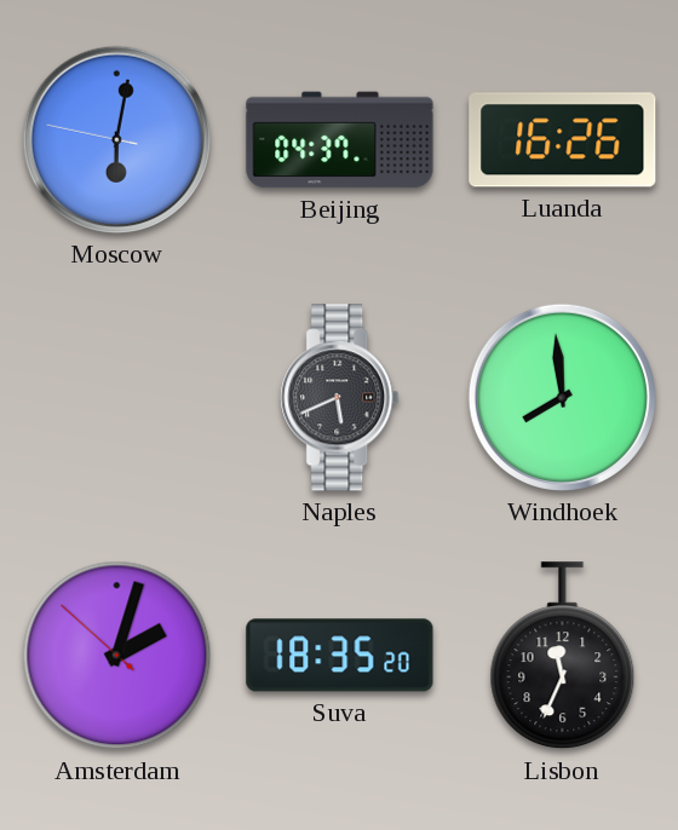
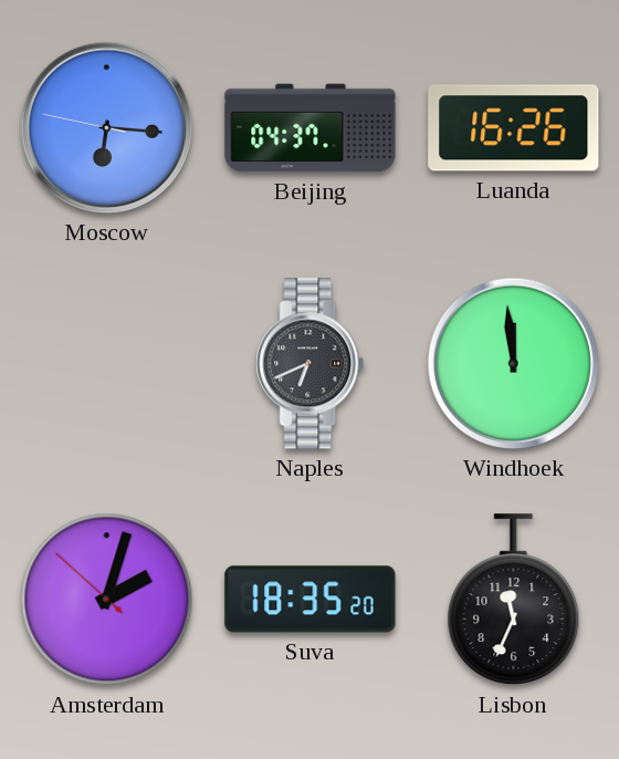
Moscow: 6:01 -> 6:15
Naples: 5:41 -> 6:41
Windhoek: 7:59 -> 11:59
